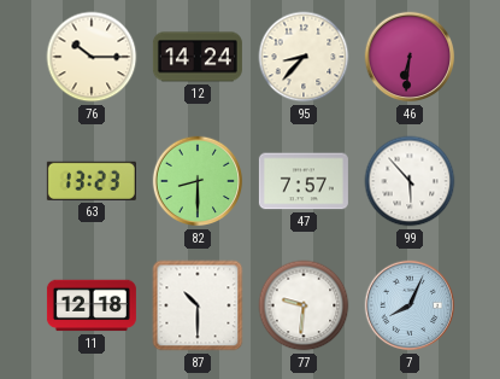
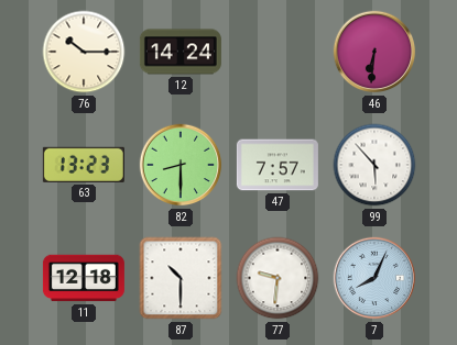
95: 8:37 -> none
